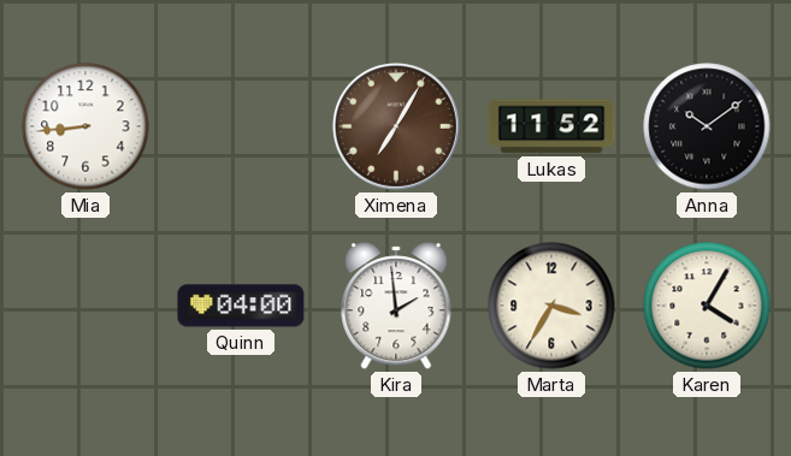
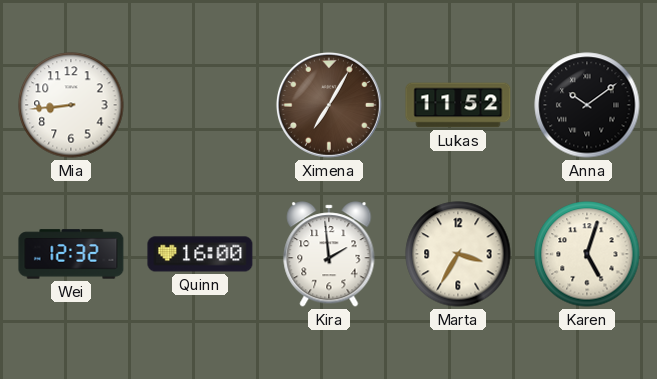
Wei: none -> 12:32
Quinn: 04:00 -> 16:00
Karen: 4:05 -> 5:03
